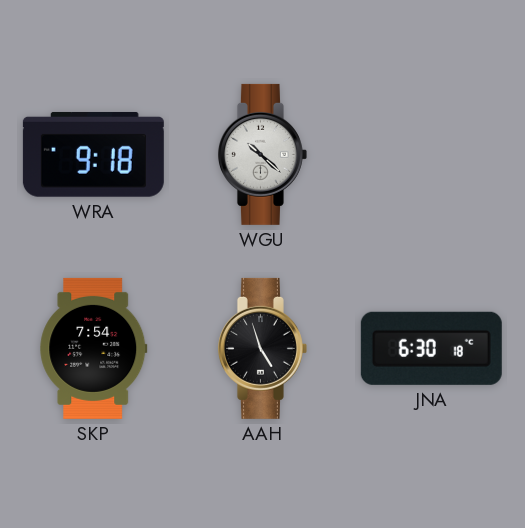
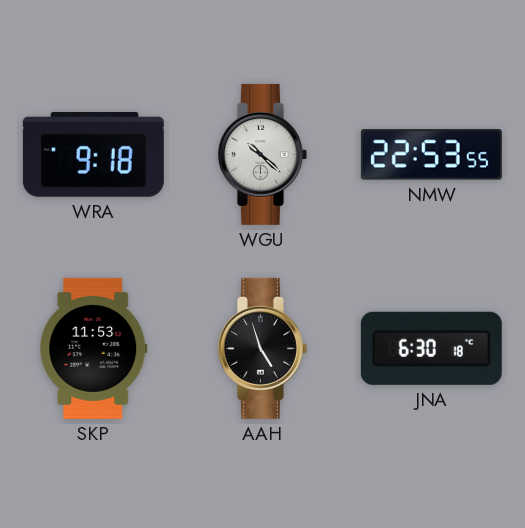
NMW: none -> 22:53
SKP: 7:54 -> 11:53
